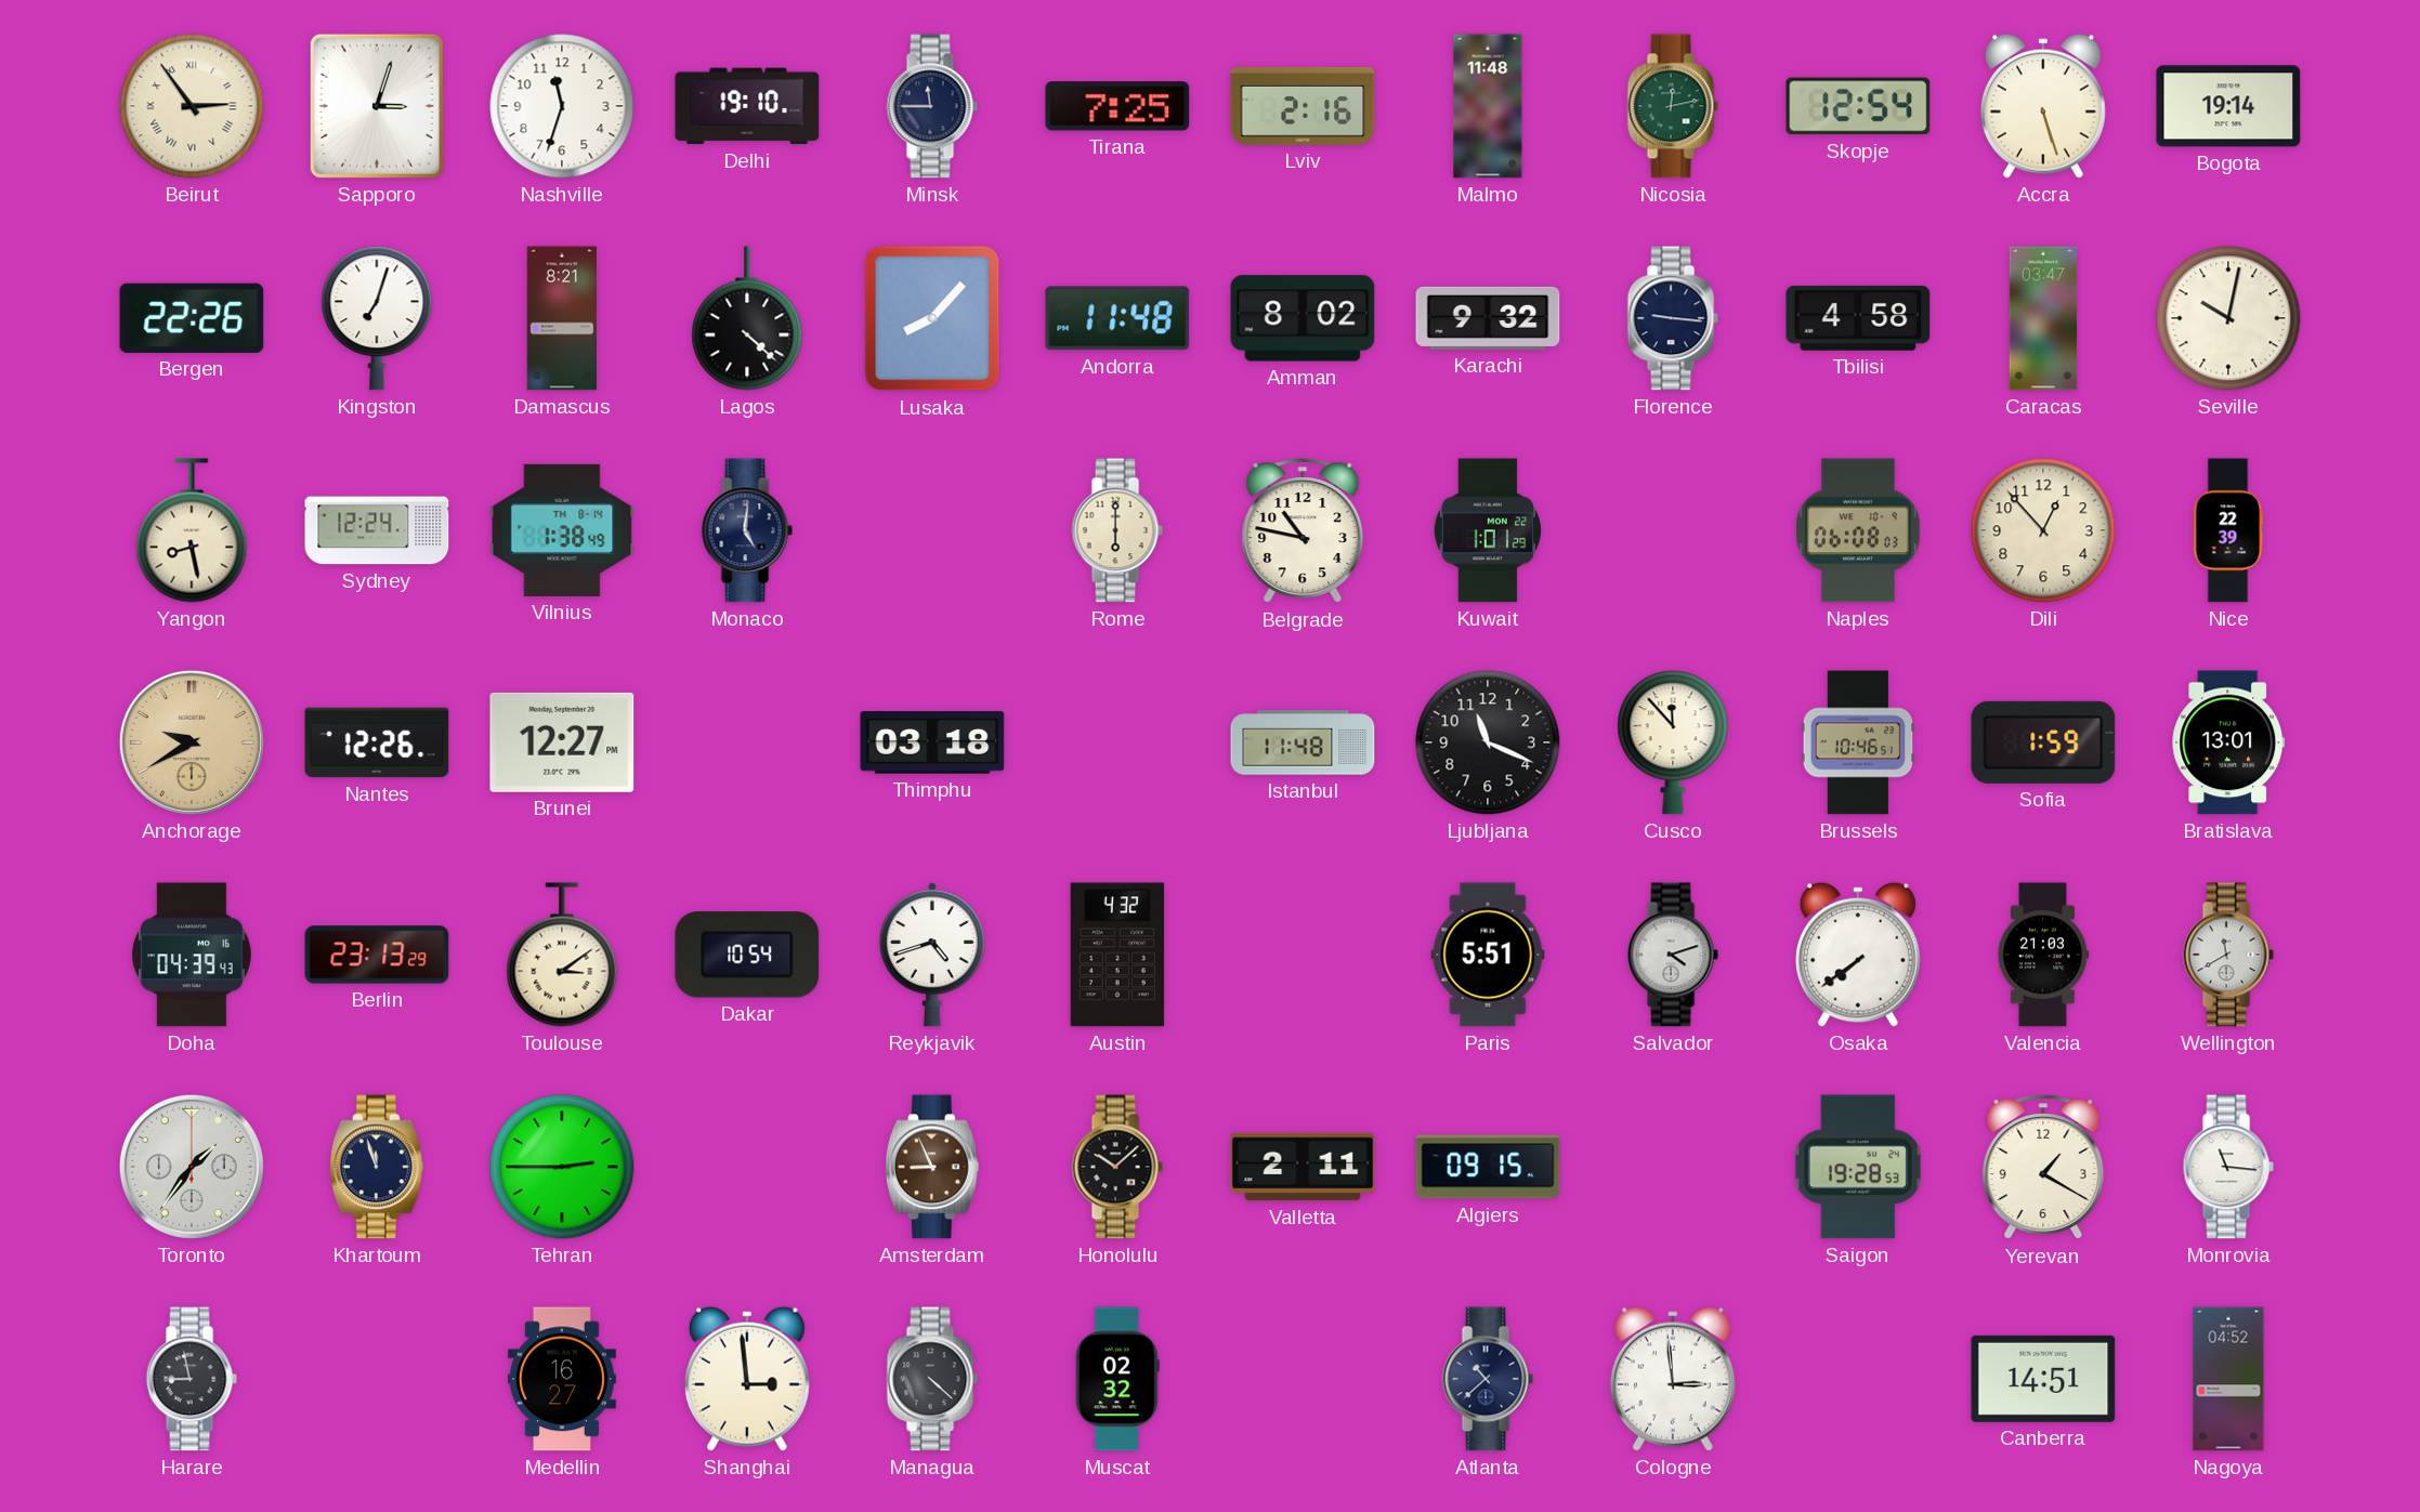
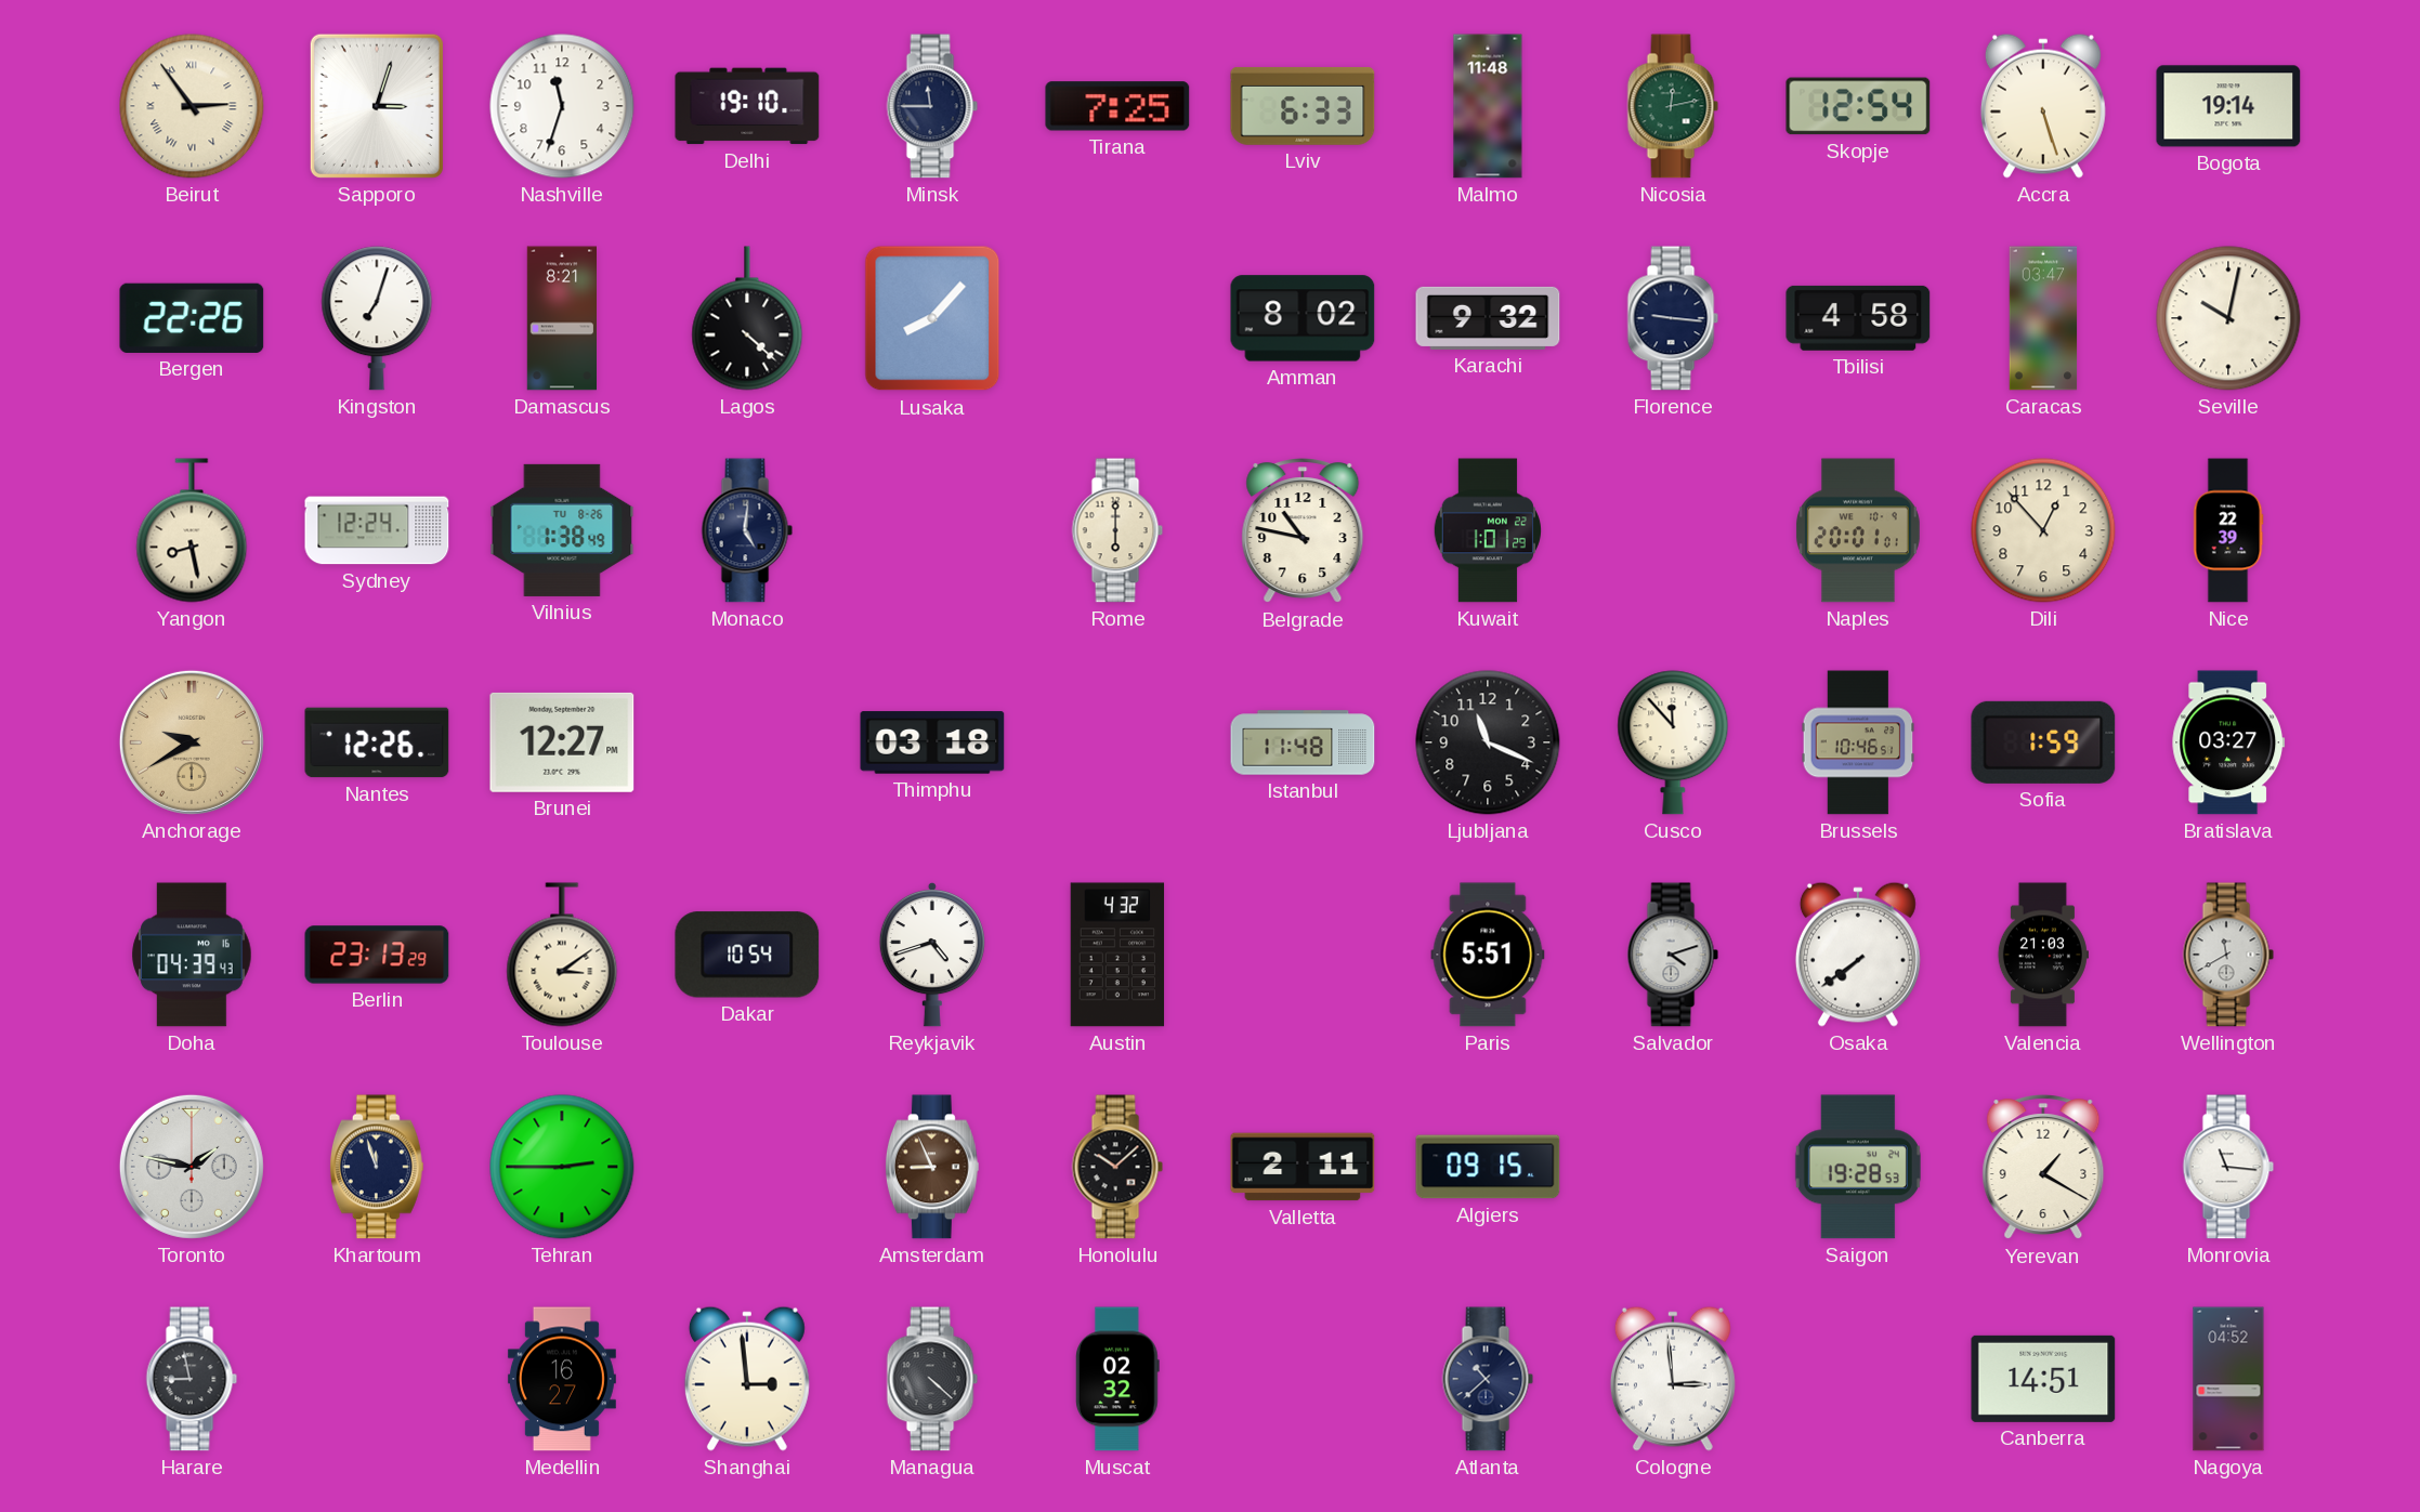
Lviv: 2:16 -> 6:33
Andorra: 11:48 -> none
Vilnius date: TH 8-14 -> TU 8-26
Naples: 06:08 -> 20:01
Bratislava: 13:01 -> 03:27
Toronto: 1:36 -> 1:47
